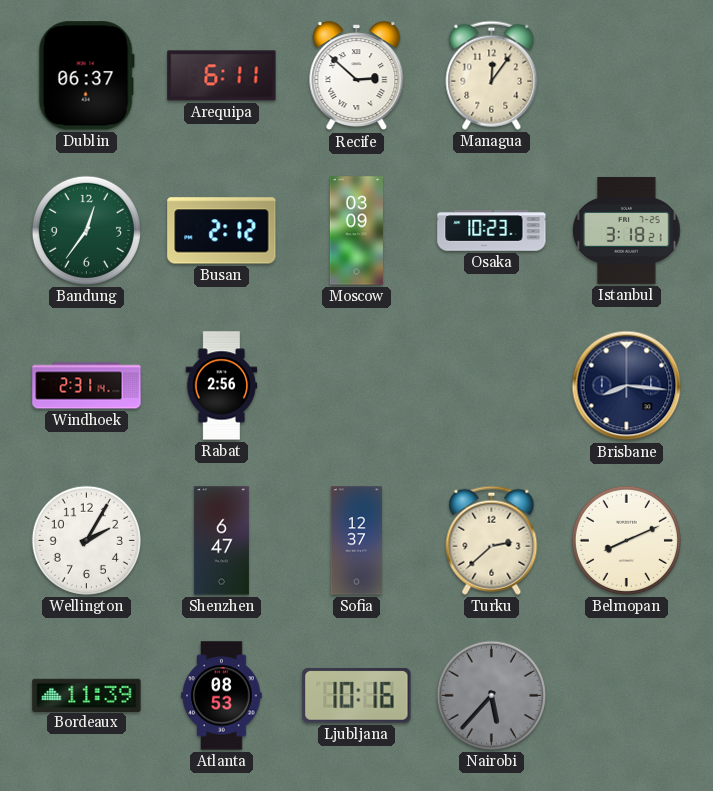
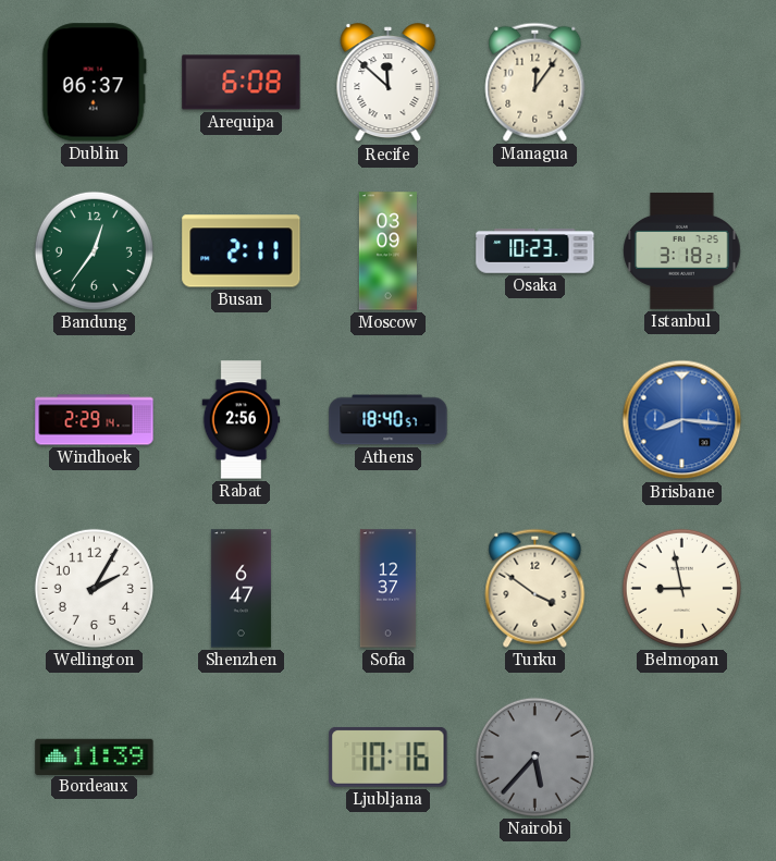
Arequipa: 6:11 -> 6:08
Recife: 2:52 -> 11:52
Busan: 2:12 -> 2:11
Windhoek: 2:31 -> 2:29
Athens: none -> 18:40
Brisbane dial: navy -> blue
Turku: 2:38 -> 3:51
Belmopan: 8:11 -> 8:58
Atlanta: 08:53 -> none
